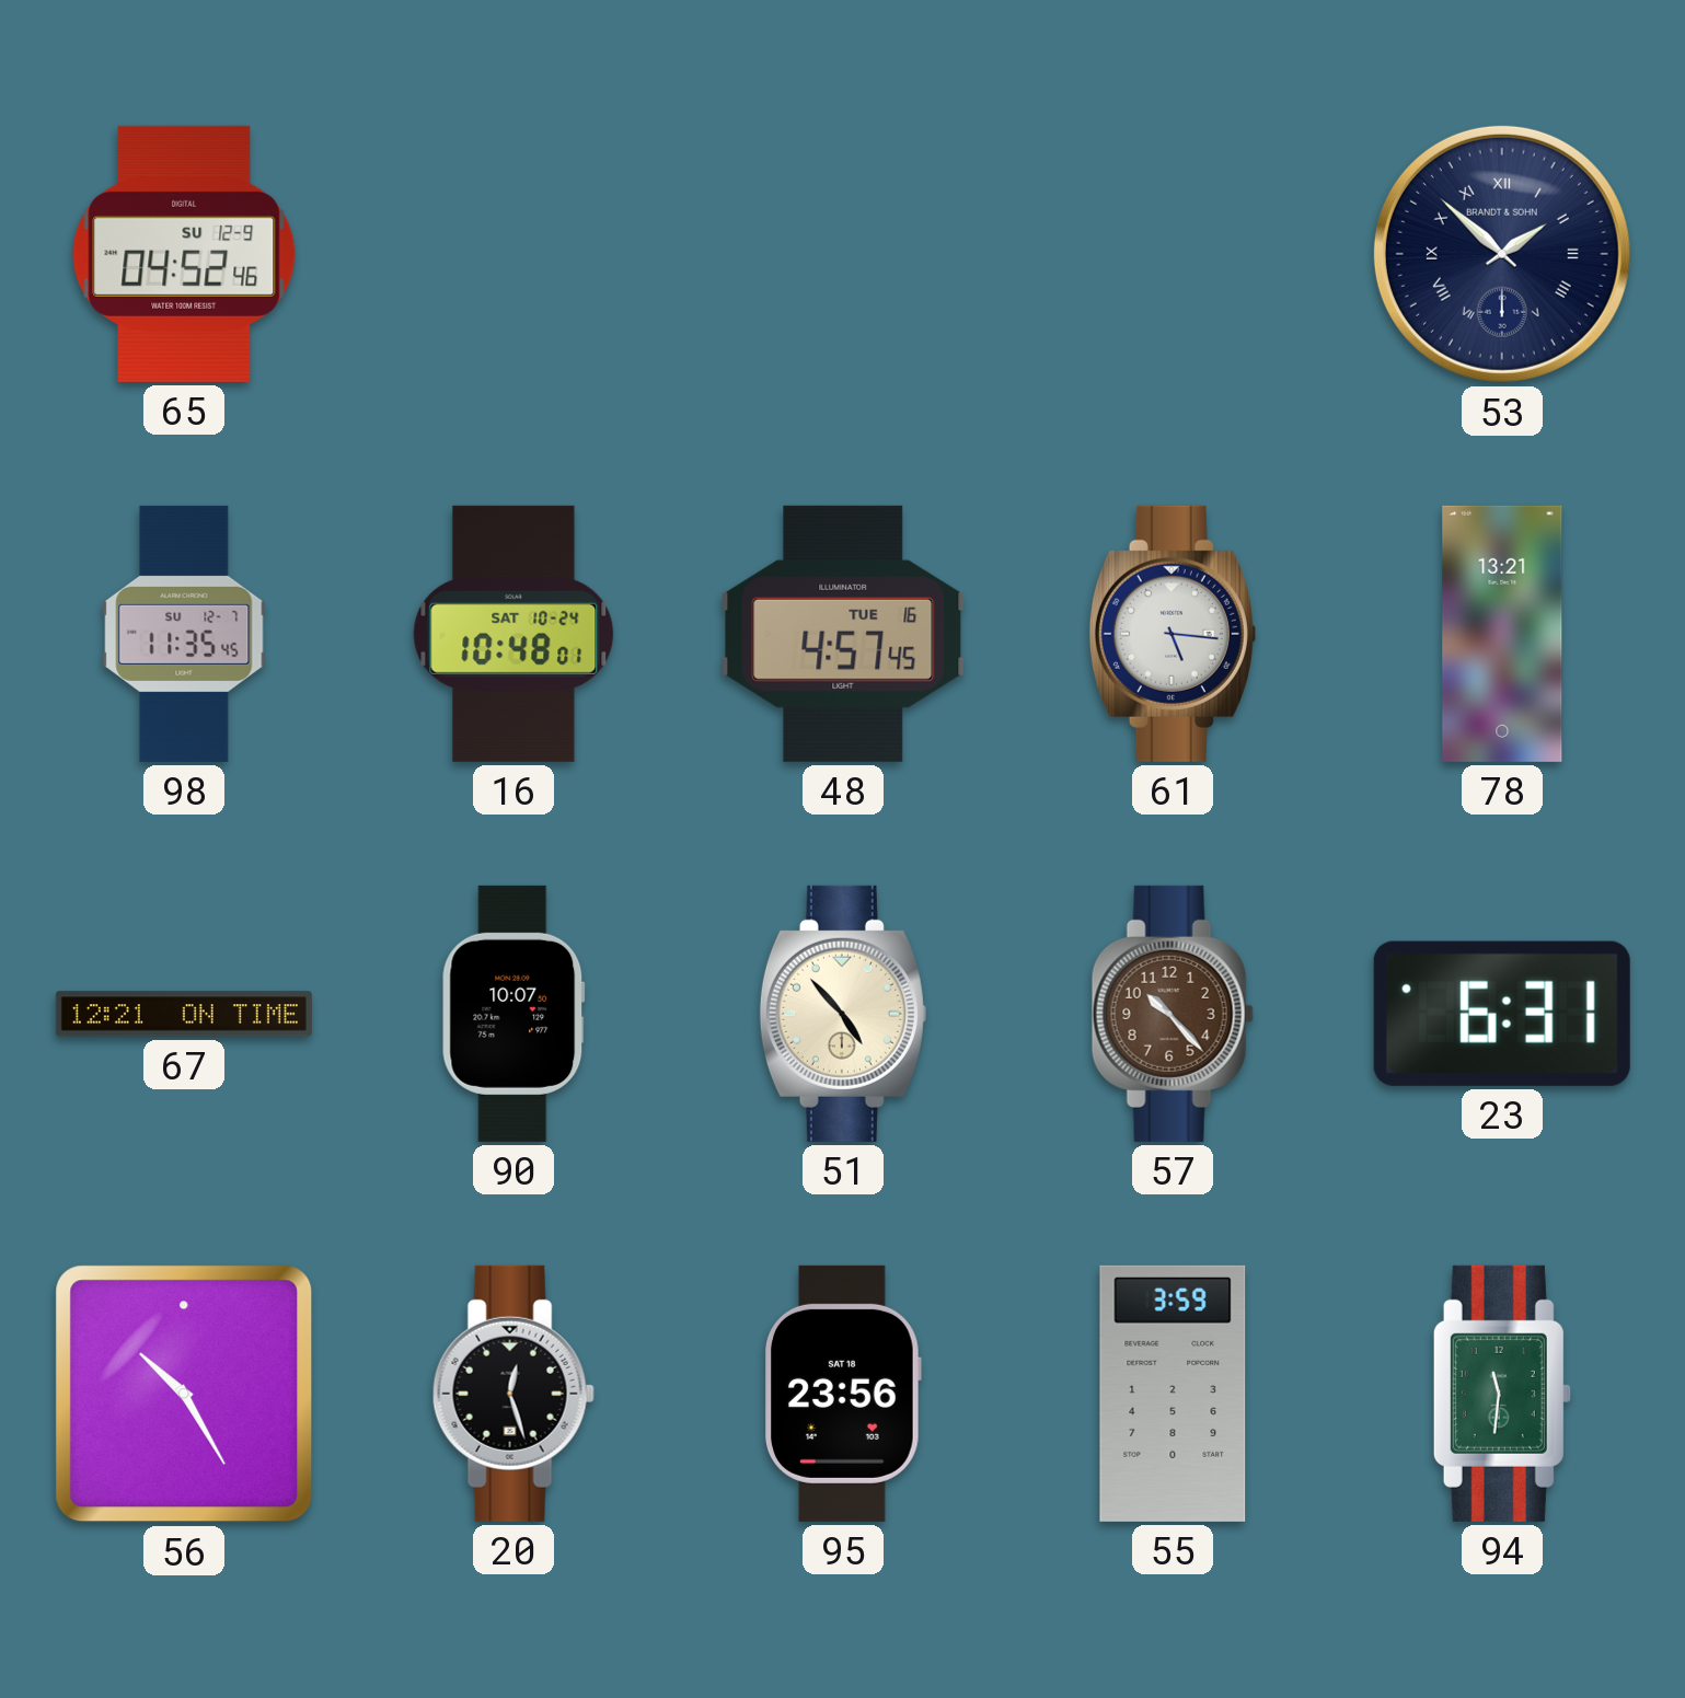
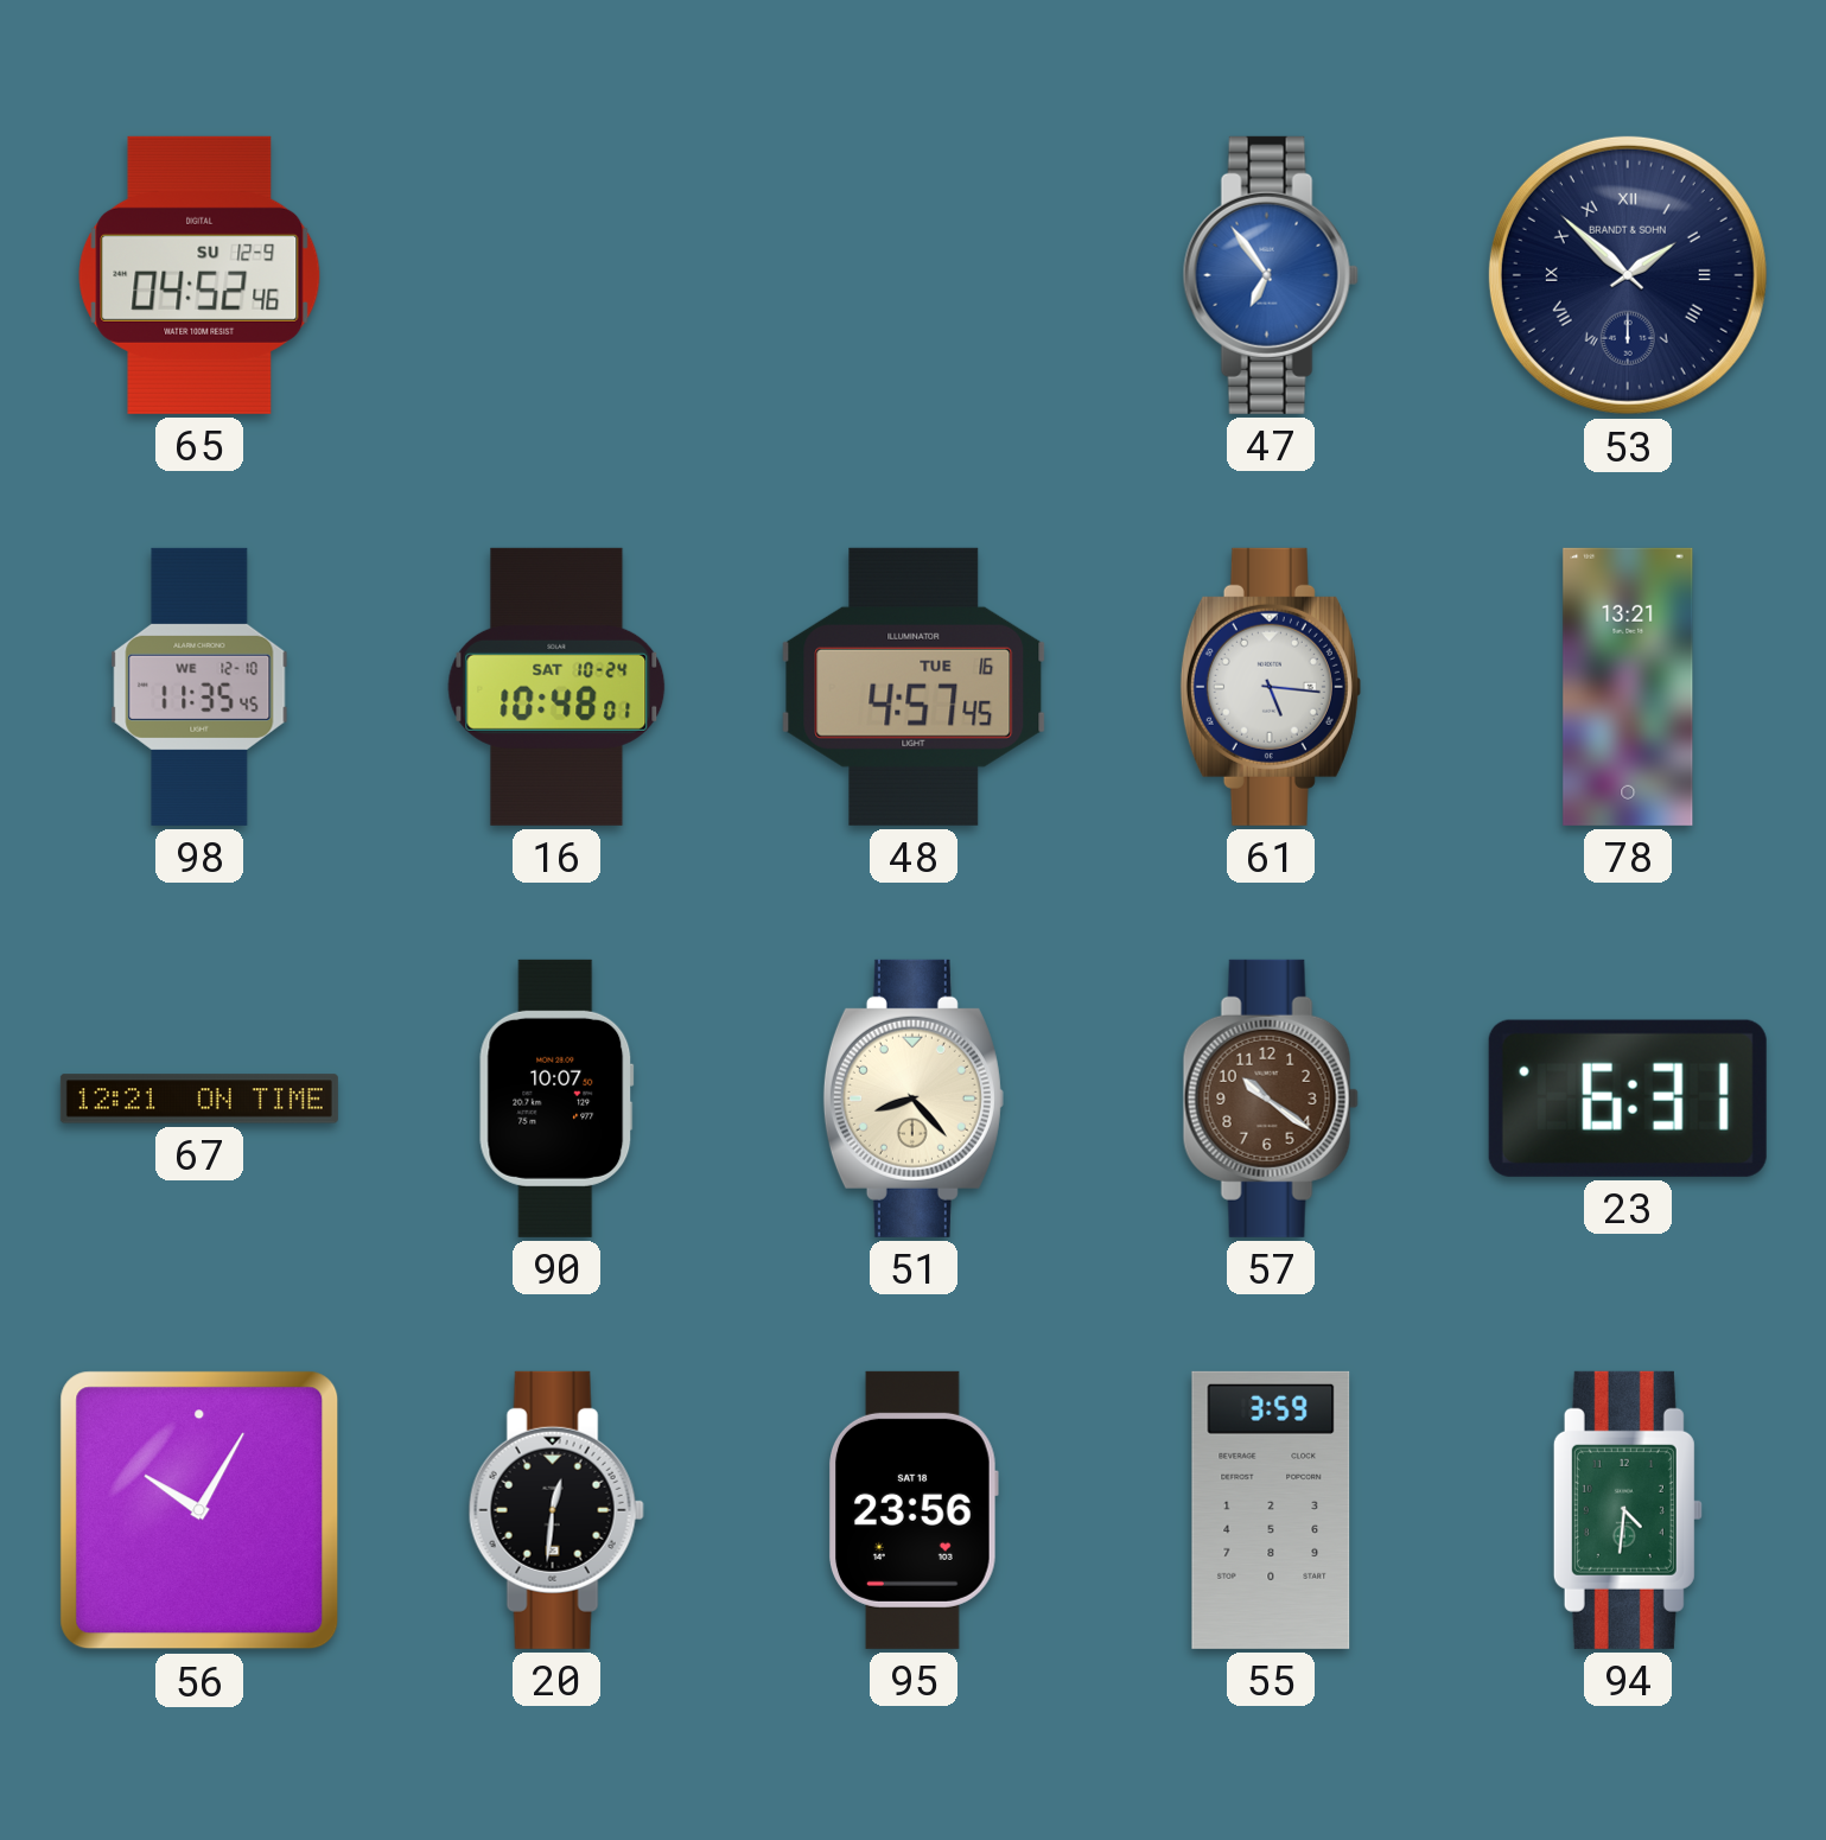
47: none -> 6:54
98 date: SU 12-7 -> WE 12-10
51: 4:53 -> 8:23
57: 10:23 -> 10:21
56: 10:25 -> 10:05
20: 12:27 -> 12:31
94: 11:31 -> 4:31
